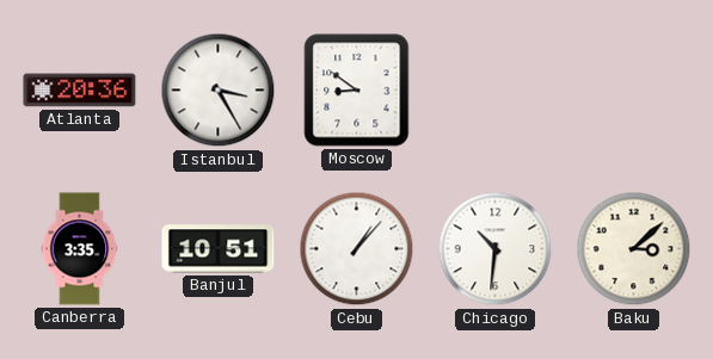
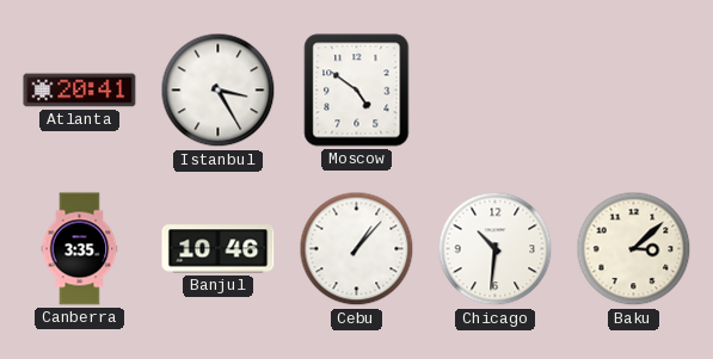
Atlanta: 20:36 -> 20:41
Moscow: 8:51 -> 4:51
Banjul: 10:51 -> 10:46
